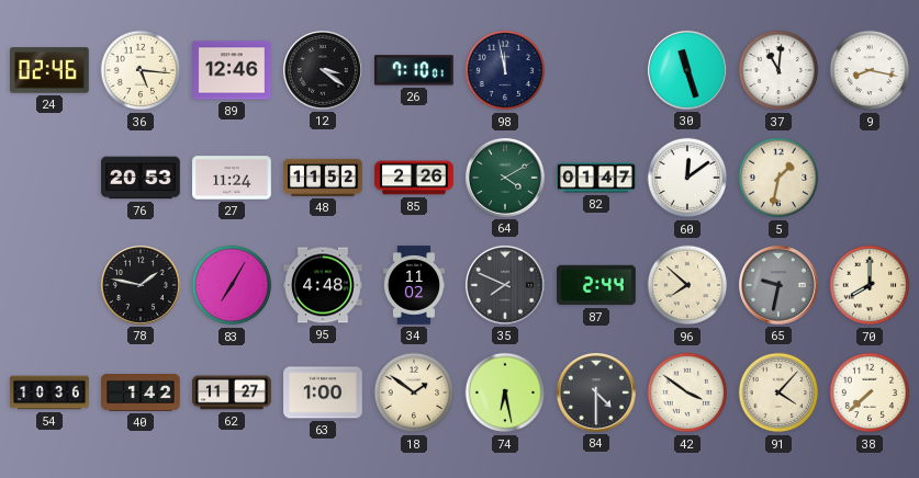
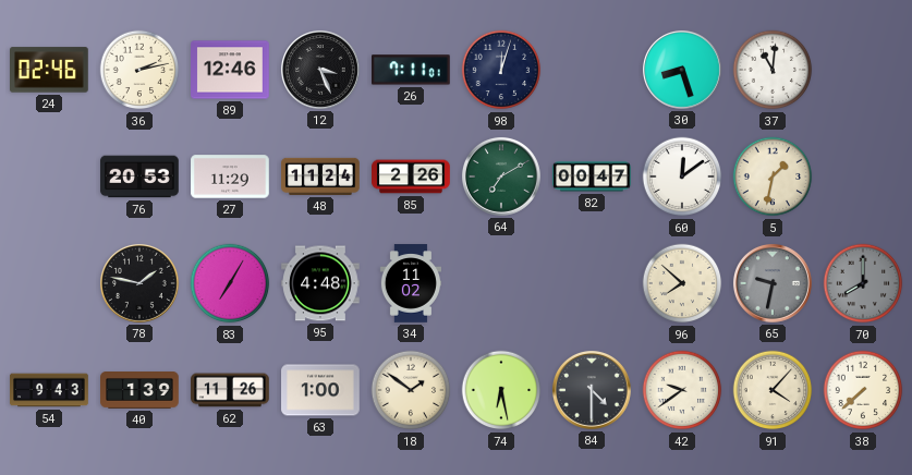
36: 5:16 -> 2:13
12: 3:21 -> 3:26
26: 7:10 -> 7:11
98: 11:58 -> 12:03
30: 11:27 -> 8:27
9: 8:17 -> none
27: 11:24 -> 11:29
48: 11:52 -> 11:24
64: 4:10 -> 7:10
82: 01:47 -> 00:47
35: 7:49 -> none
87: 2:44 -> none
70 dial: cream -> grey
54: 10:36 -> 9:43
40: 1:42 -> 1:39
62: 11:27 -> 11:26
42: 3:51 -> 9:39
